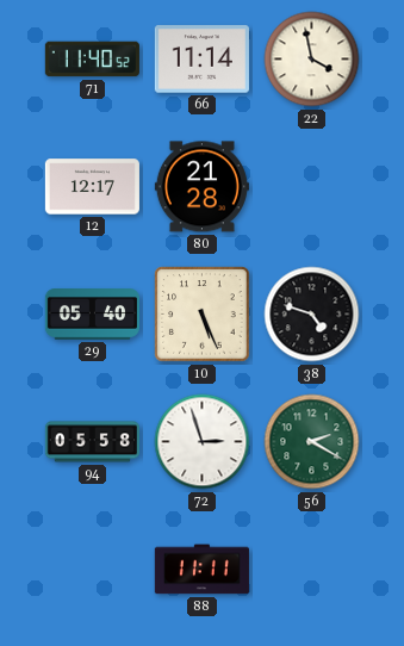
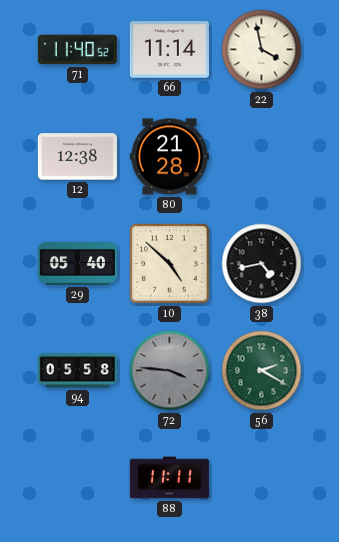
12: 12:17 -> 12:38
10: 5:26 -> 4:52
38: 4:48 -> 4:43
72: 2:57 -> 3:46
72 dial: white -> grey
